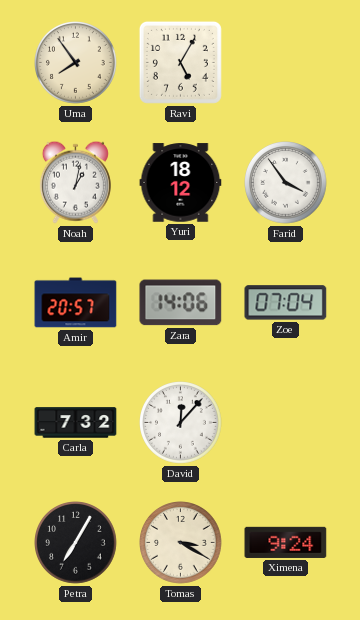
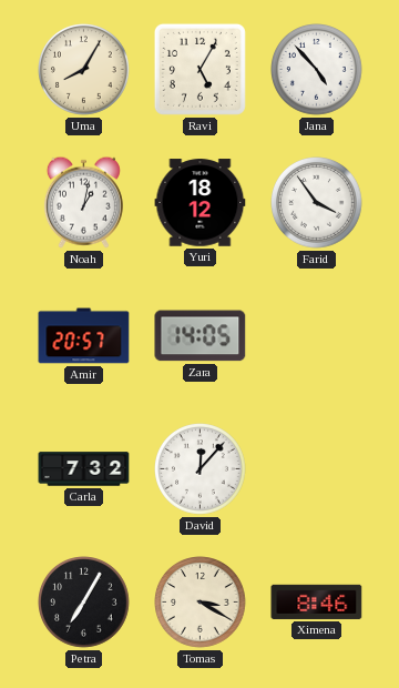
Uma: 7:54 -> 8:05
Jana: none -> 4:53
Zara: 14:06 -> 14:05
Zoe: 07:04 -> none
Ximena: 9:24 -> 8:46
